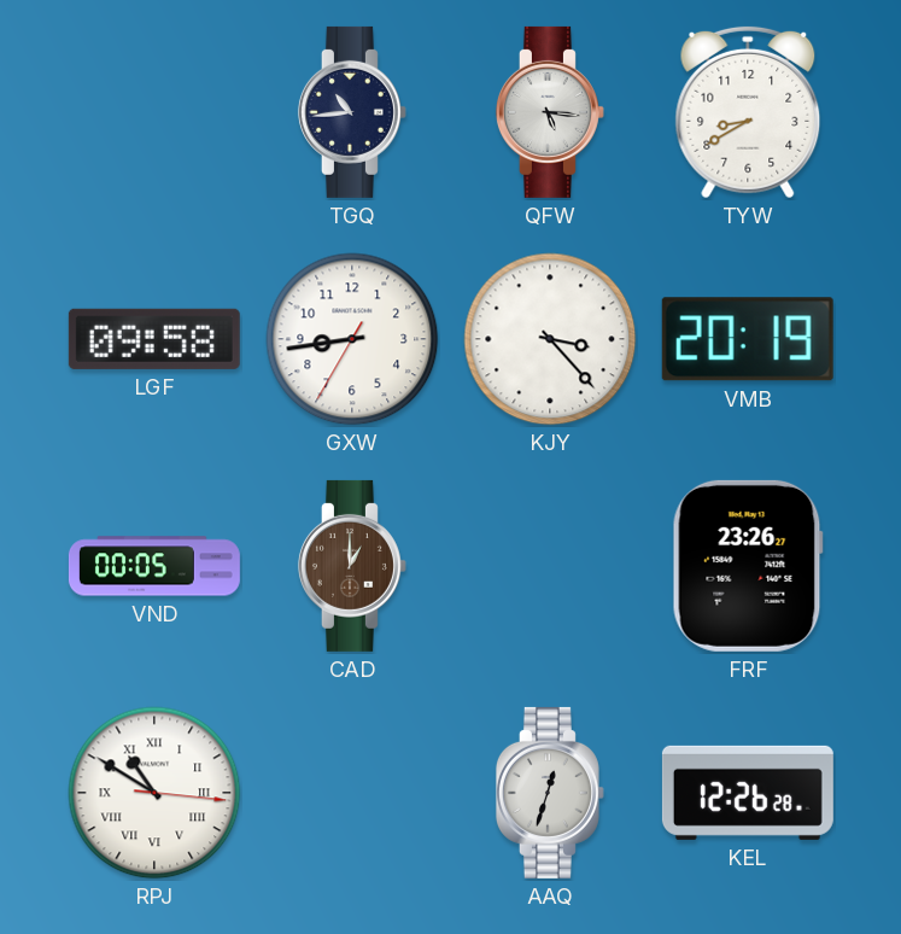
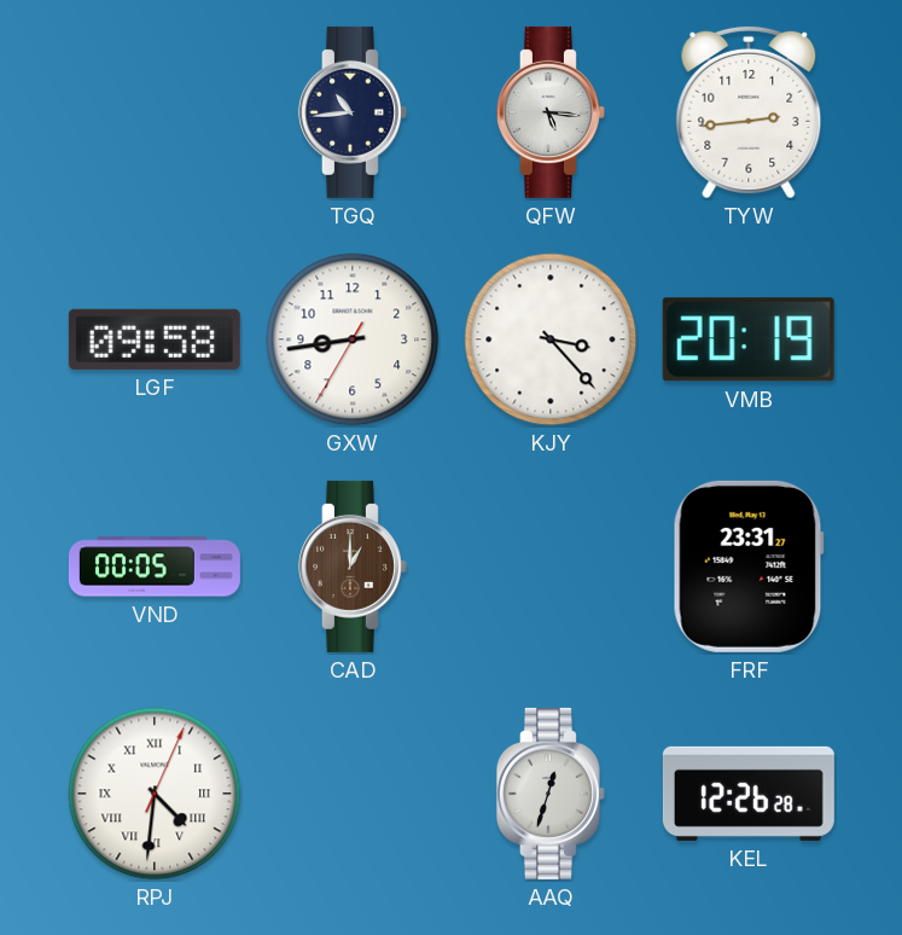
TYW: 8:40 -> 2:44
FRF: 23:26 -> 23:31
RPJ: 10:50 -> 4:31
